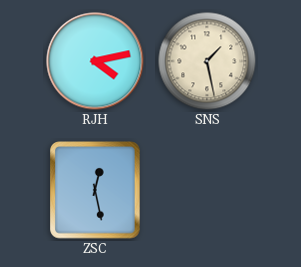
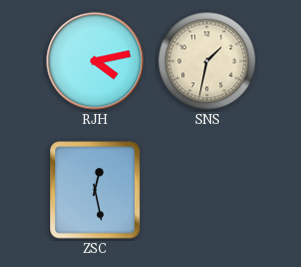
SNS: 1:28 -> 1:32
